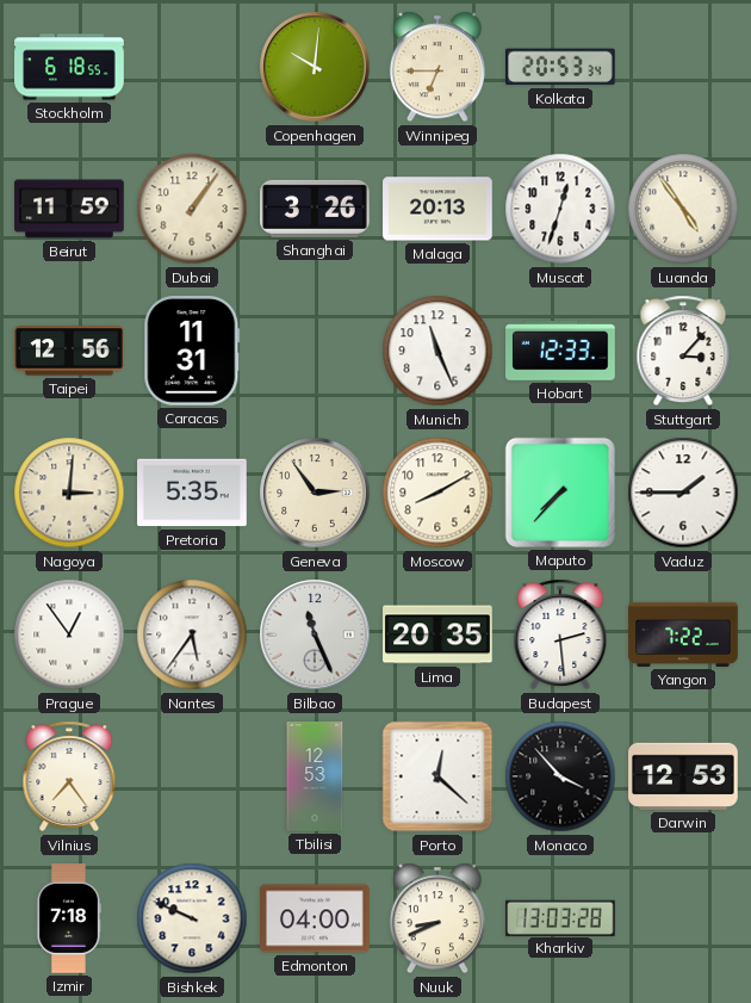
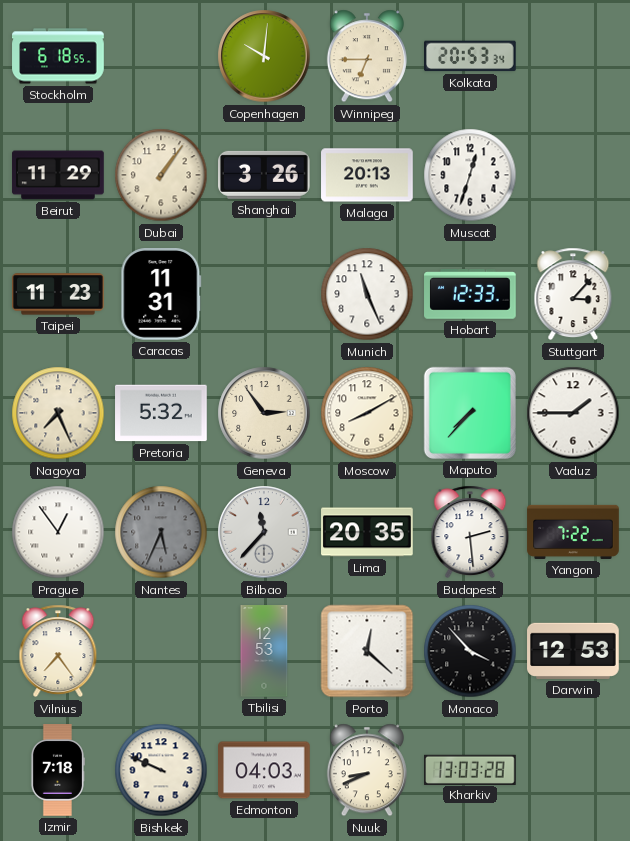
Beirut: 11:59 -> 11:29
Luanda: 4:54 -> none
Taipei: 12:56 -> 11:23
Nagoya: 3:01 -> 7:26
Pretoria: 5:35 -> 5:32
Nantes: 5:36 -> 5:34
Nantes dial: white -> grey
Bilbao: 11:26 -> 11:37
Edmonton: 04:00 -> 04:03
